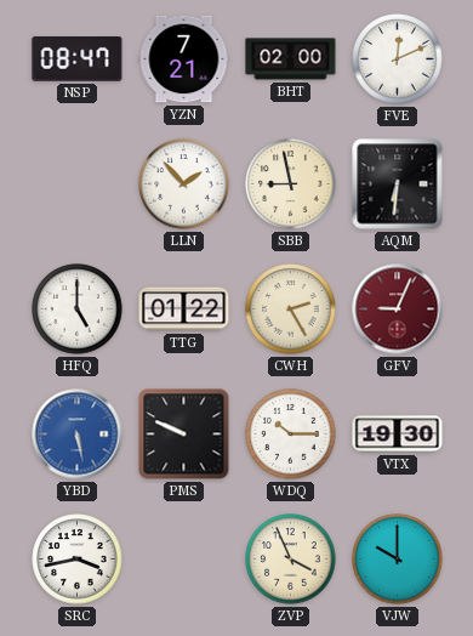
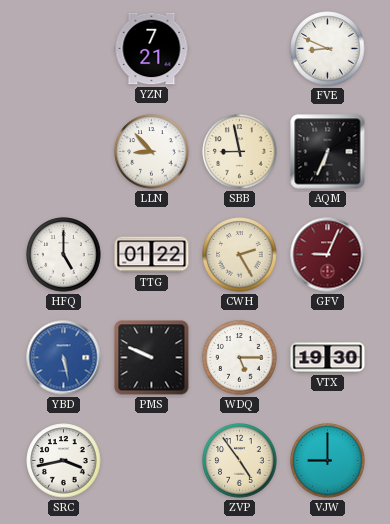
NSP: 08:47 -> none
BHT: 02:00 -> none
FVE: 12:11 -> 8:49
LLN: 1:53 -> 8:53
AQM: 6:31 -> 6:34
WDQ: 10:15 -> 5:15
ZVP: 3:56 -> 4:54
VJW: 10:00 -> 9:00
